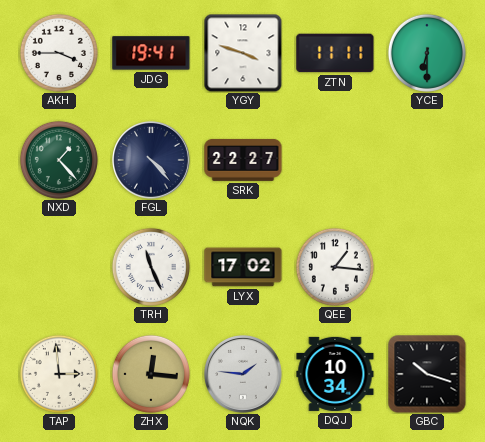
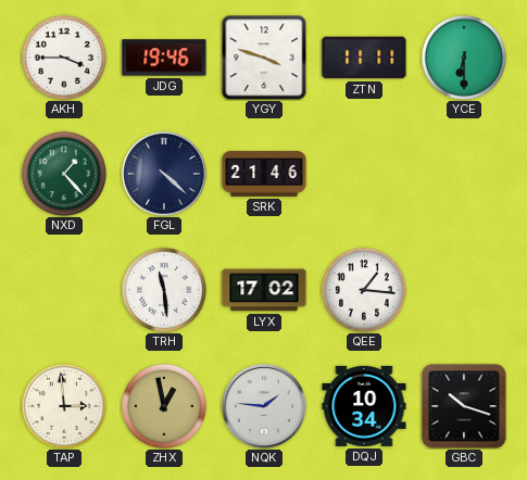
JDG: 19:41 -> 19:46
FGL: 4:23 -> 4:22
SRK: 22:27 -> 21:46
TRH: 11:26 -> 11:29
ZHX: 12:16 -> 12:58
